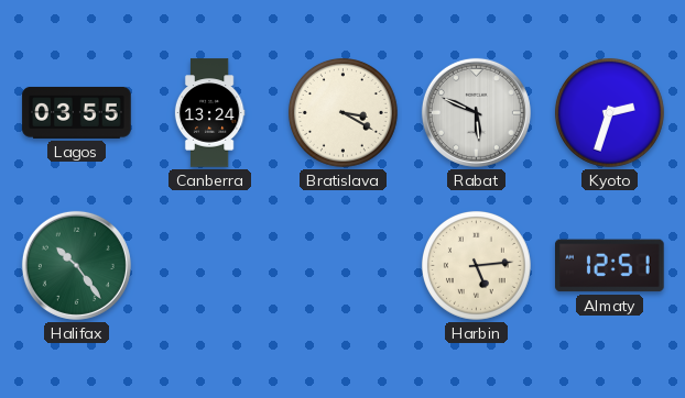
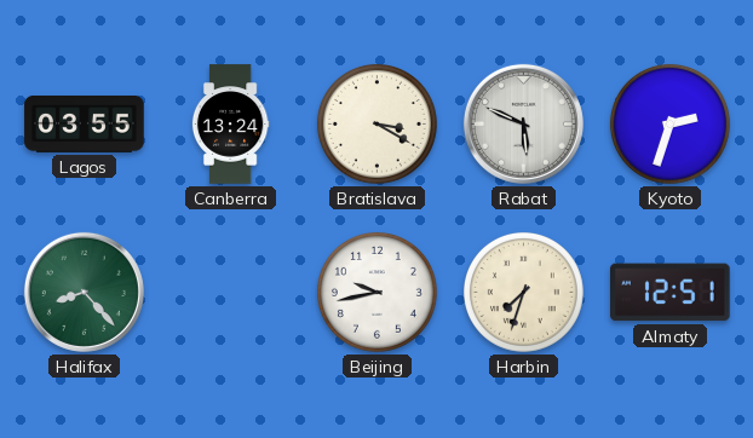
Halifax: 10:24 -> 8:23
Beijing: none -> 9:43
Harbin: 5:14 -> 7:33
